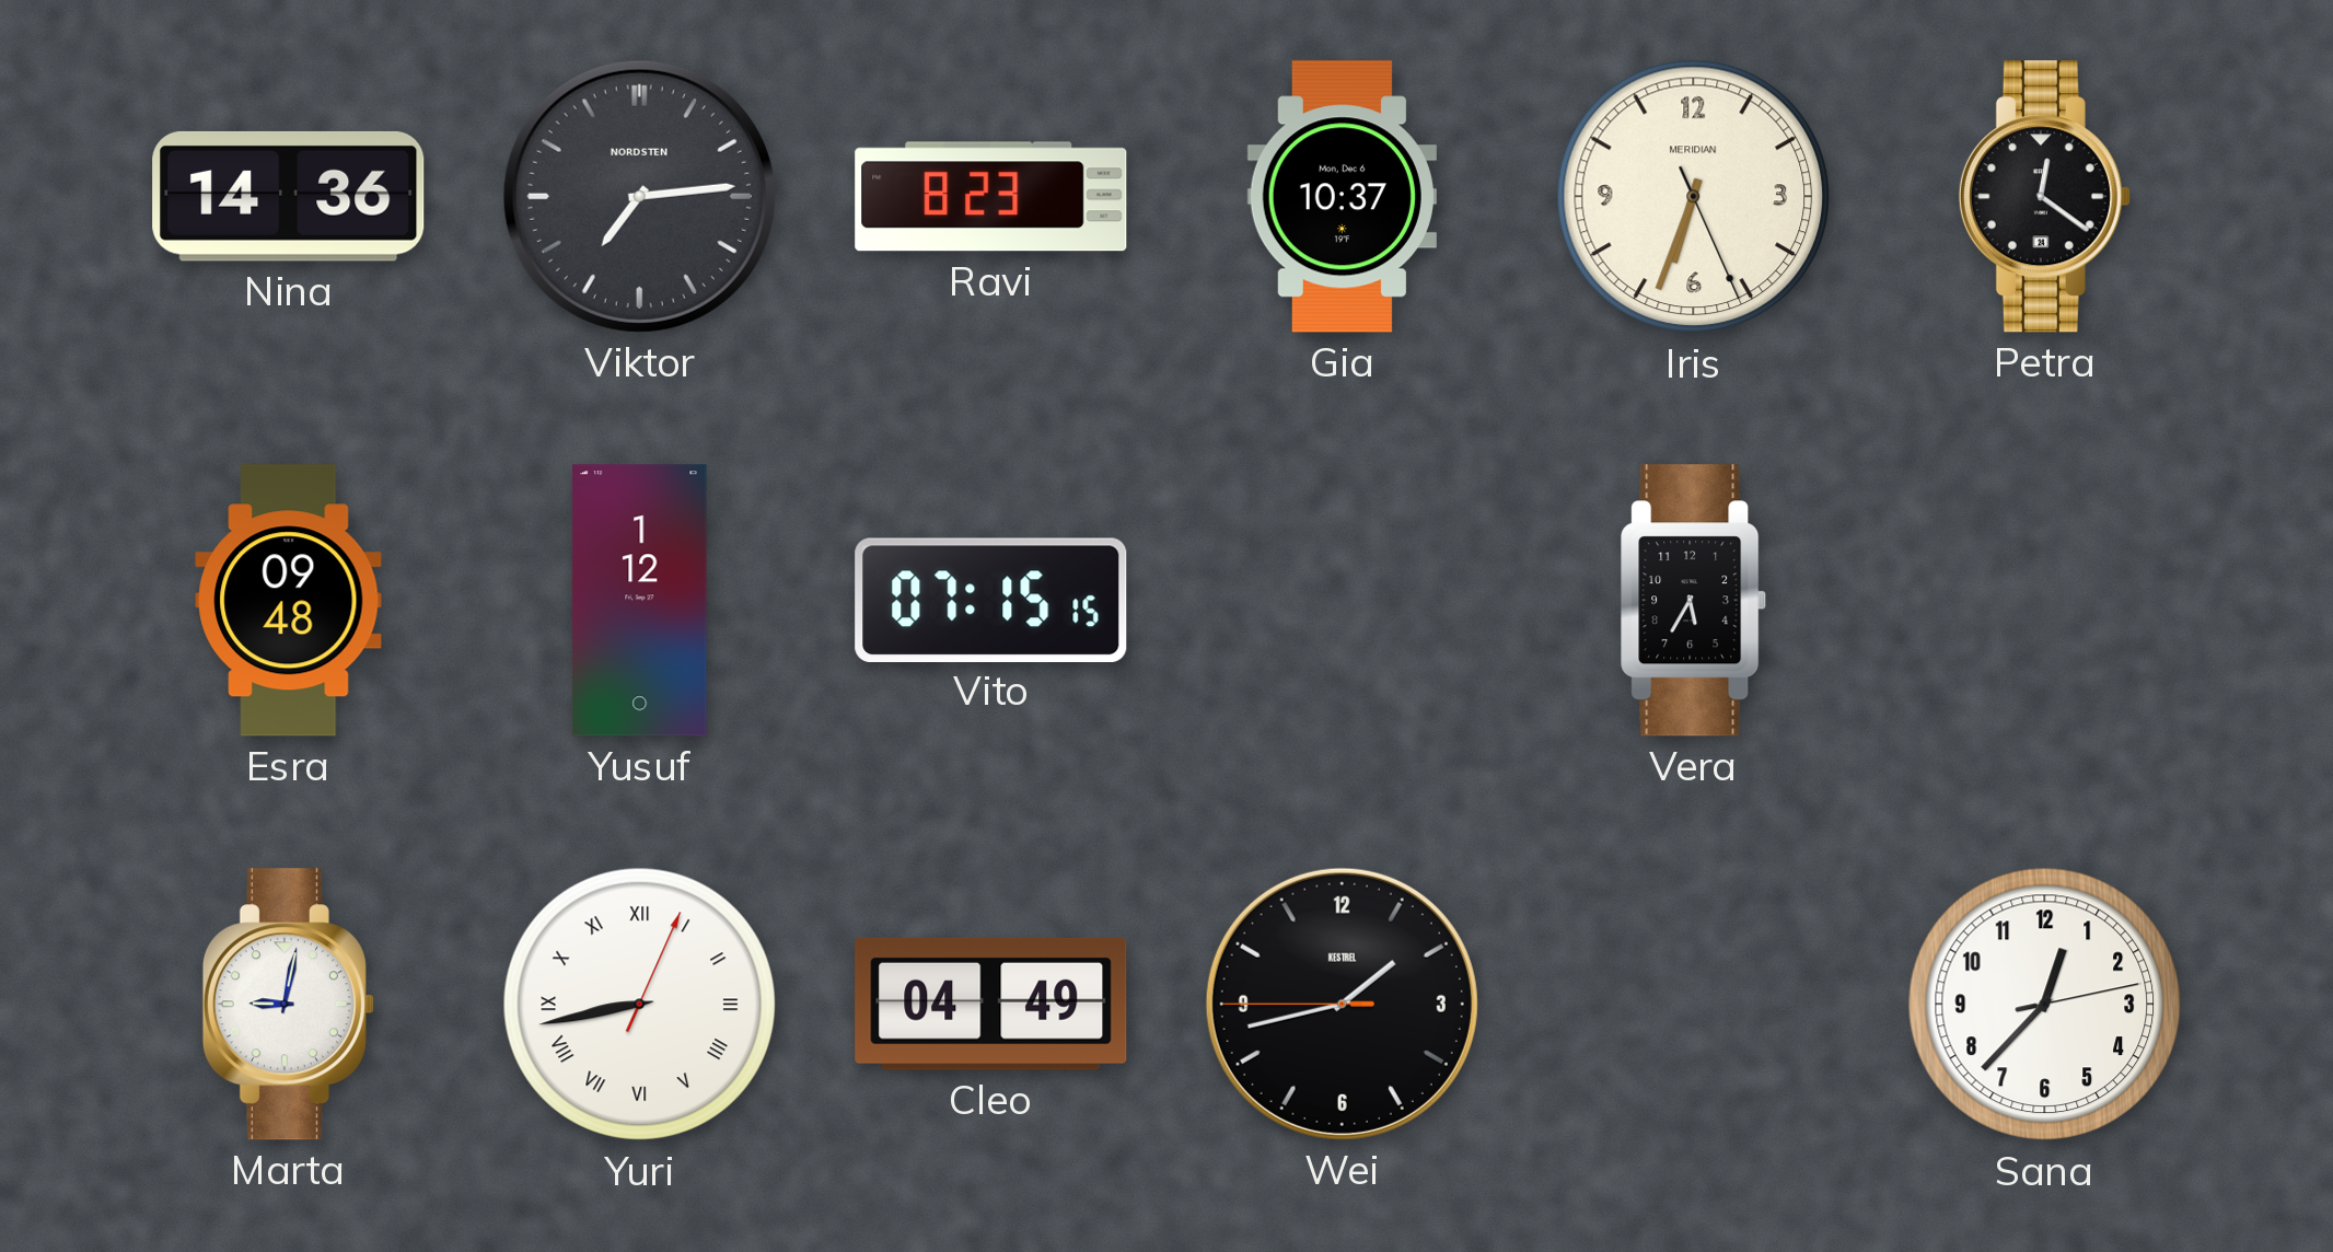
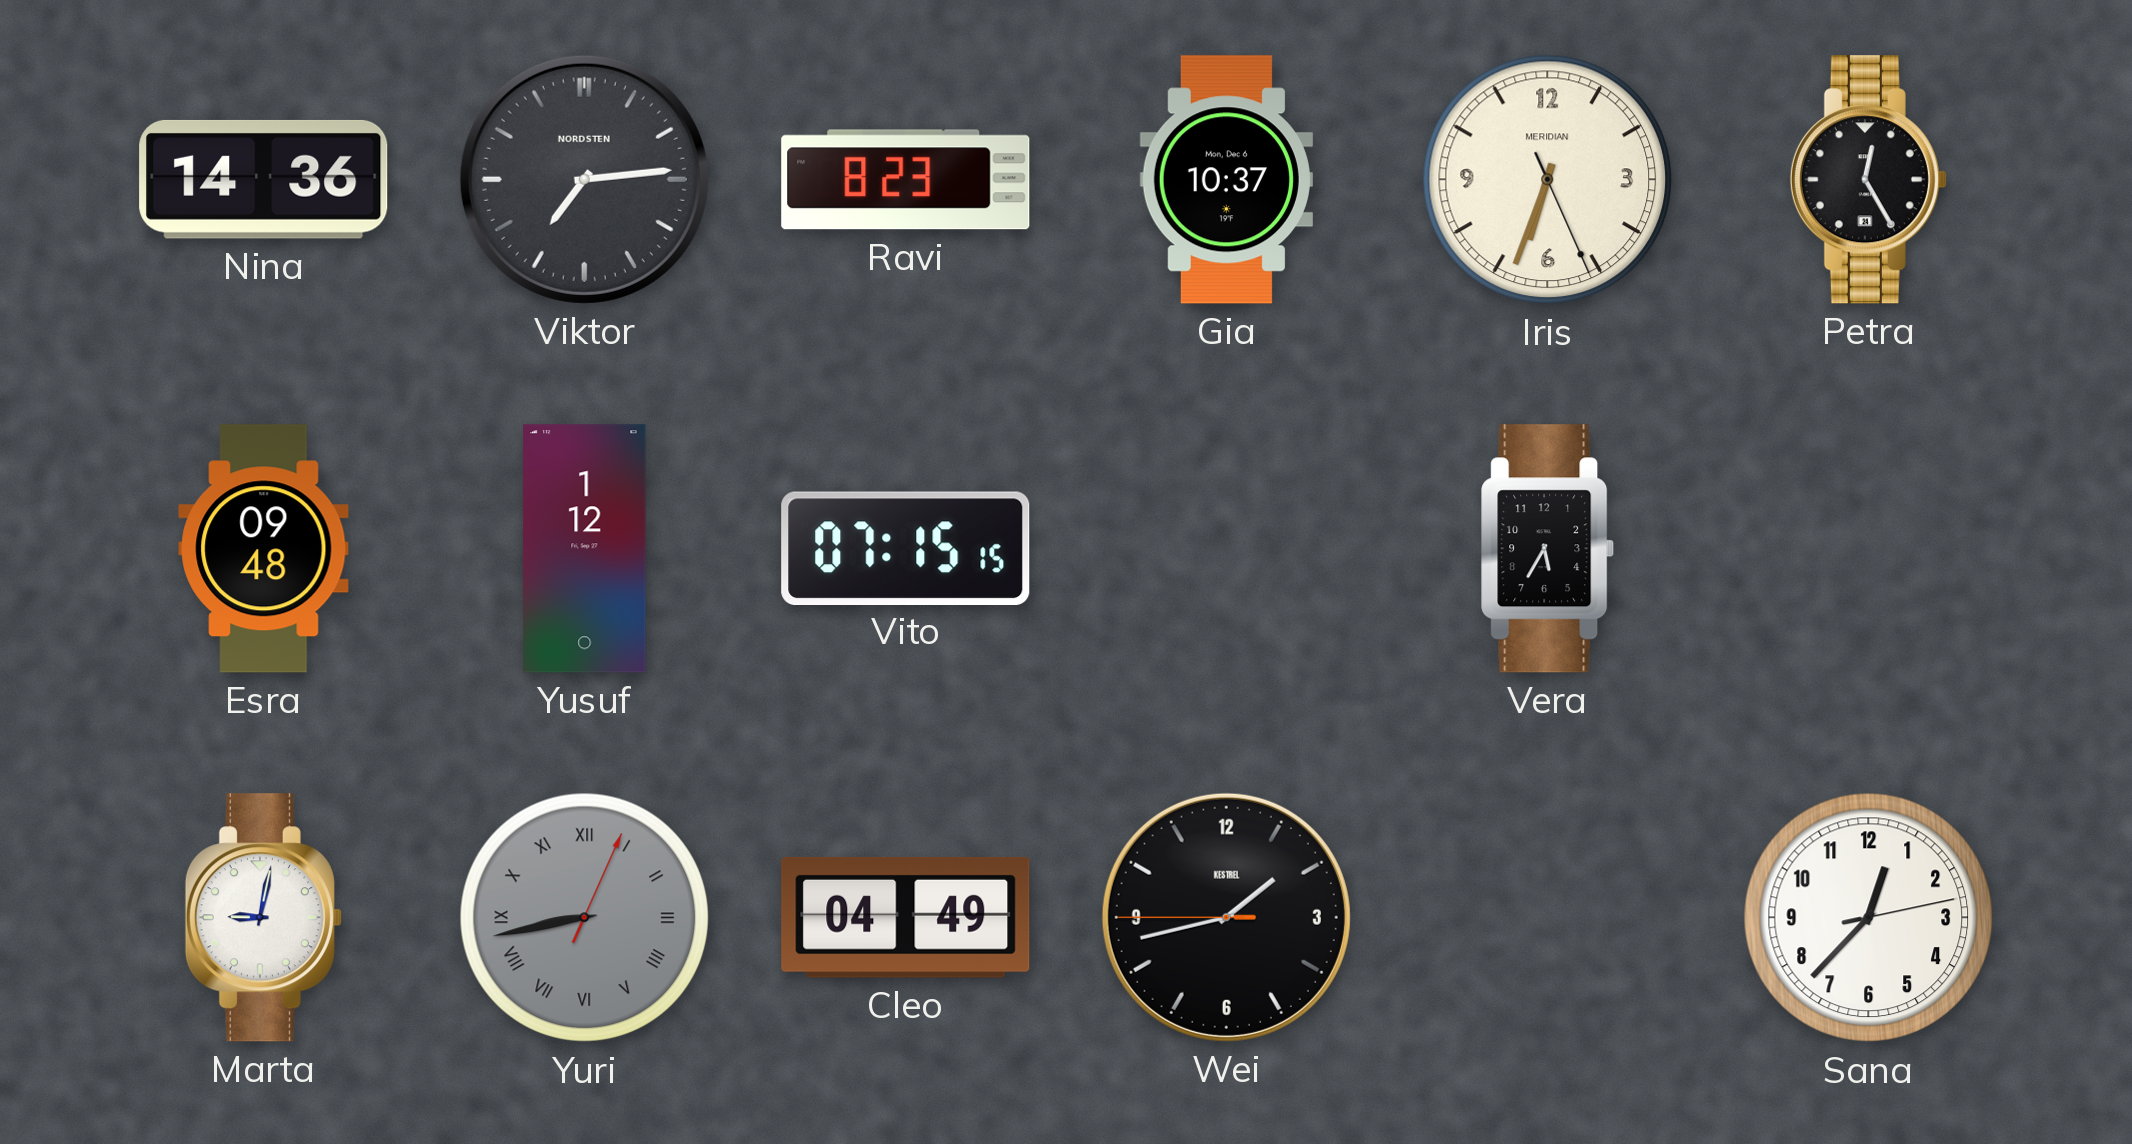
Petra: 12:21 -> 12:25
Yuri dial: white -> grey
